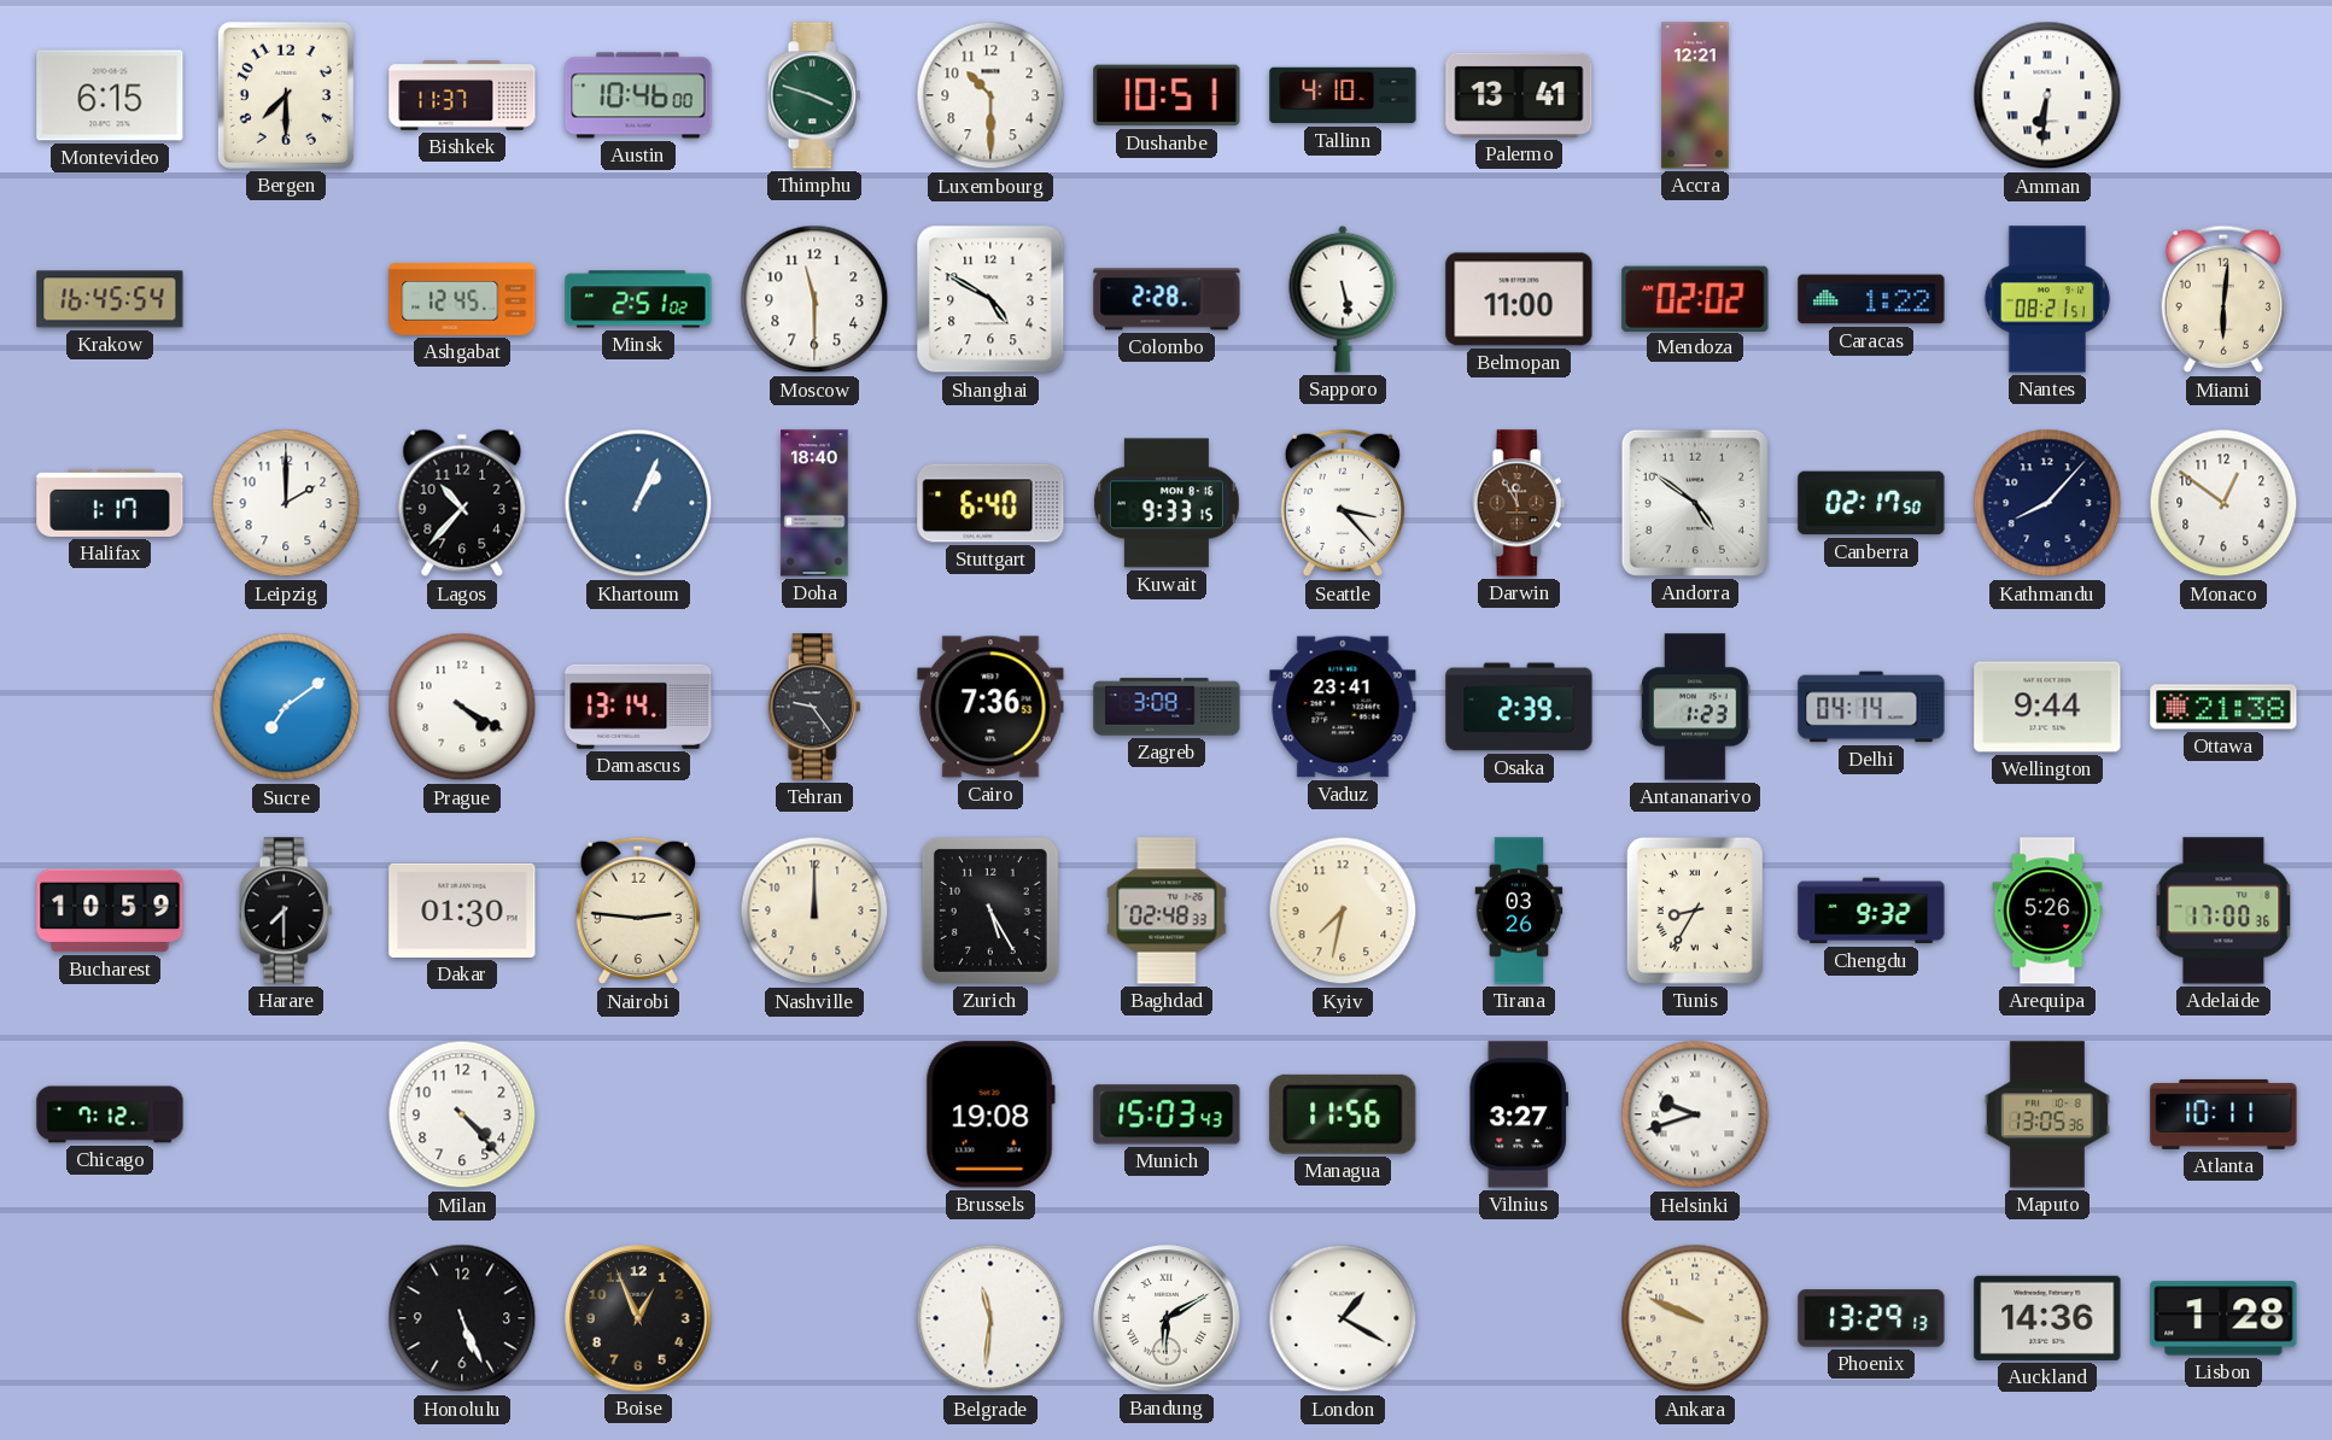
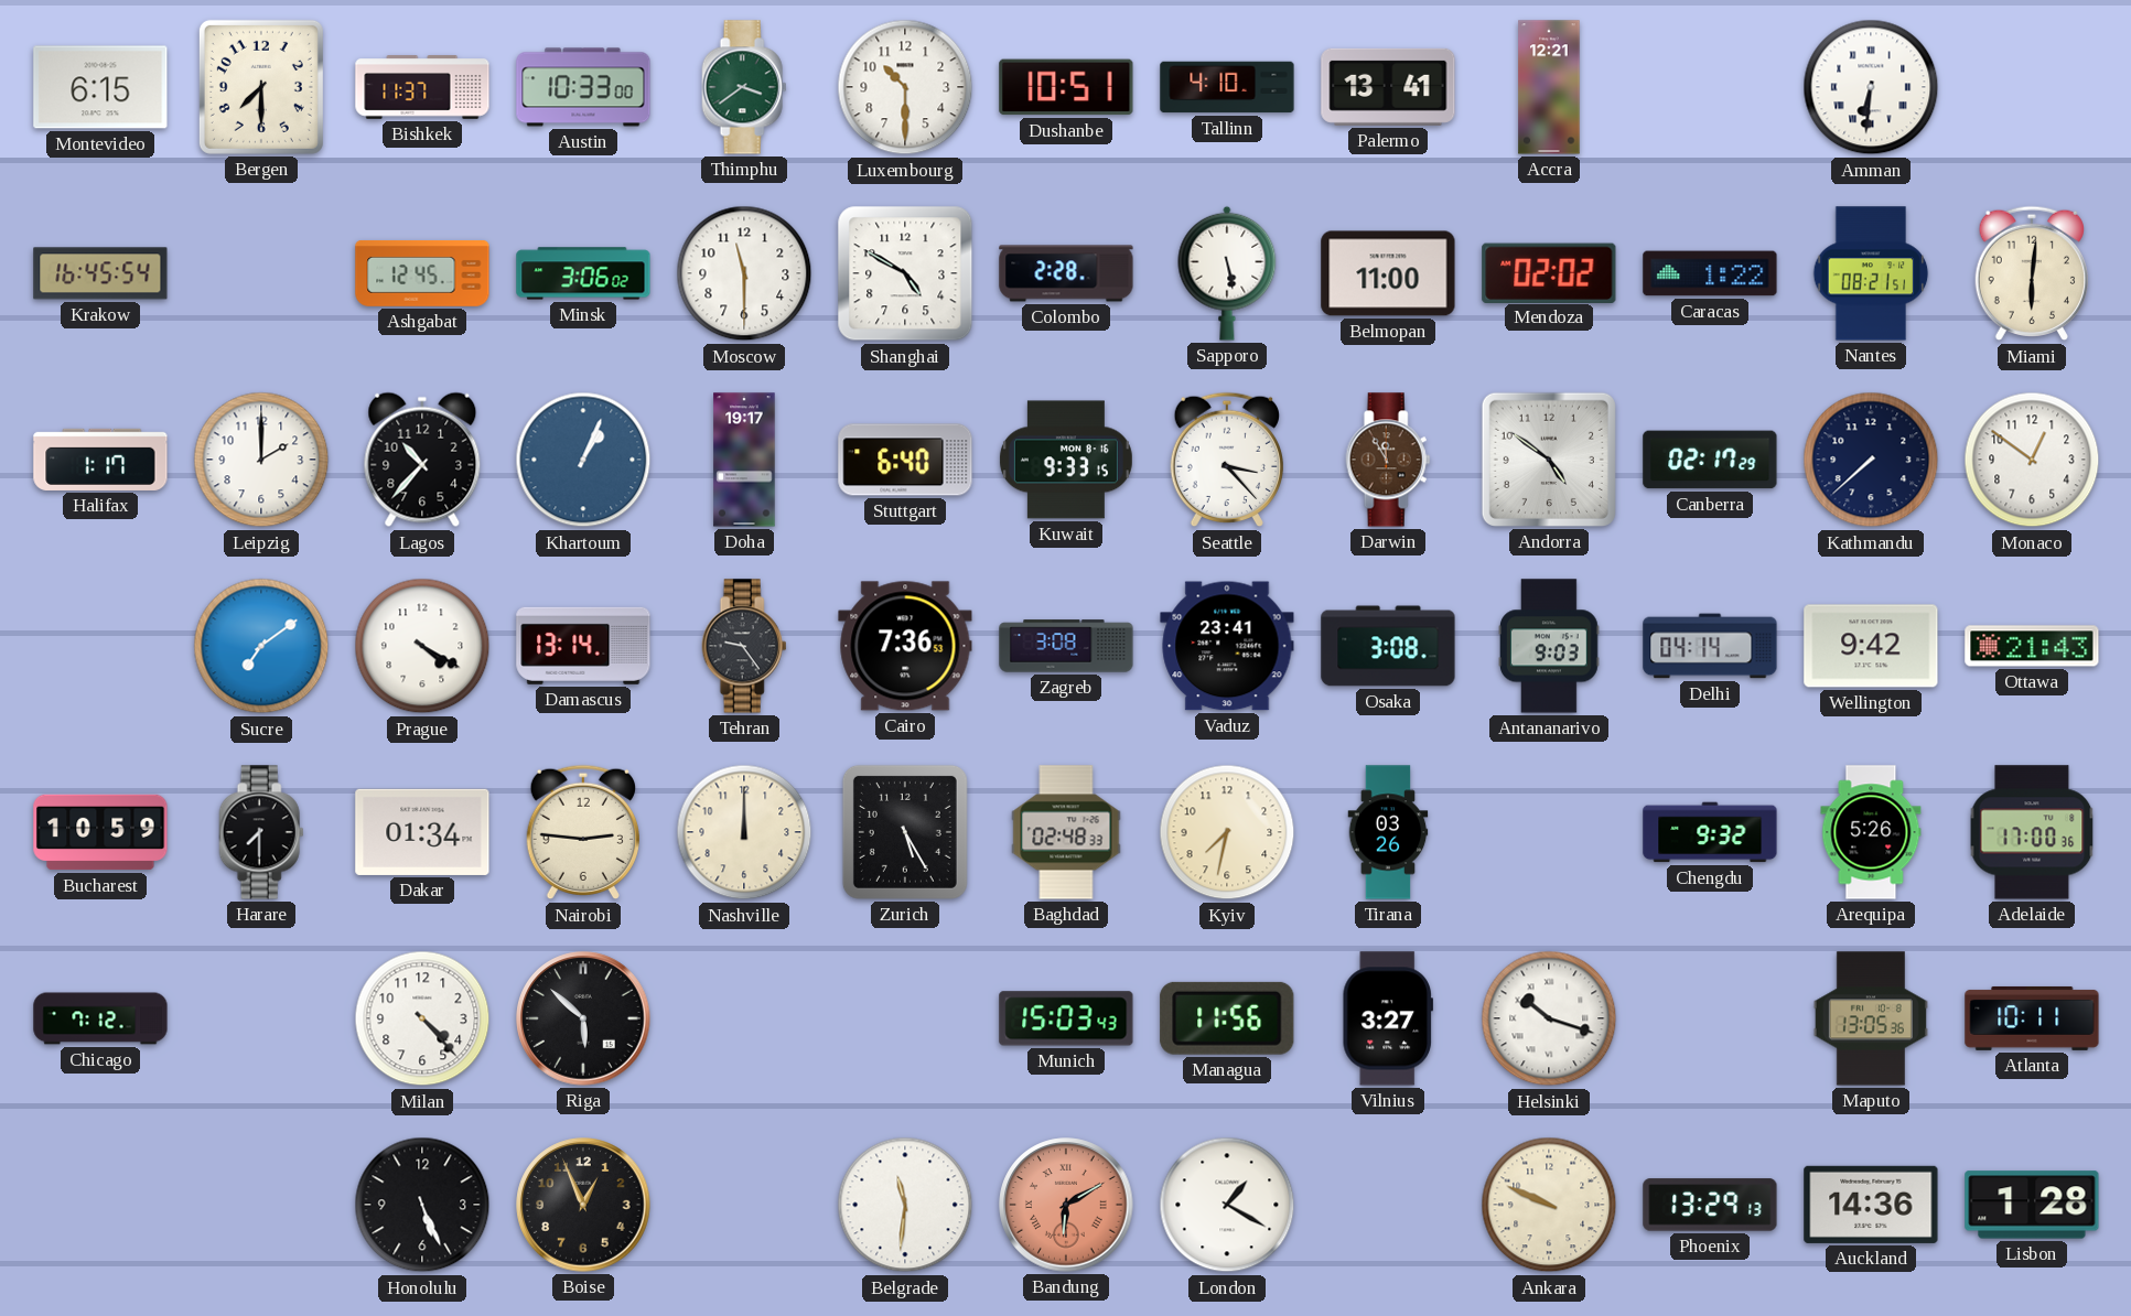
Austin: 10:46 -> 10:33
Thimphu: 3:48 -> 3:39
Minsk: 2:51 -> 3:06
Doha: 18:40 -> 19:17
Canberra: 02:17:50 -> 02:17:29
Kathmandu: 8:07 -> 7:38
Osaka: 2:39 -> 3:08
Antananarivo: 1:23 -> 9:03
Wellington: 9:44 -> 9:42
Ottawa: 21:38 -> 21:43
Dakar: 01:30 -> 01:34
Tunis: 8:35 -> none
Riga: none -> 5:52
Brussels: 19:08 -> none
Helsinki: 9:42 -> 10:18
Bandung dial: white -> salmon
